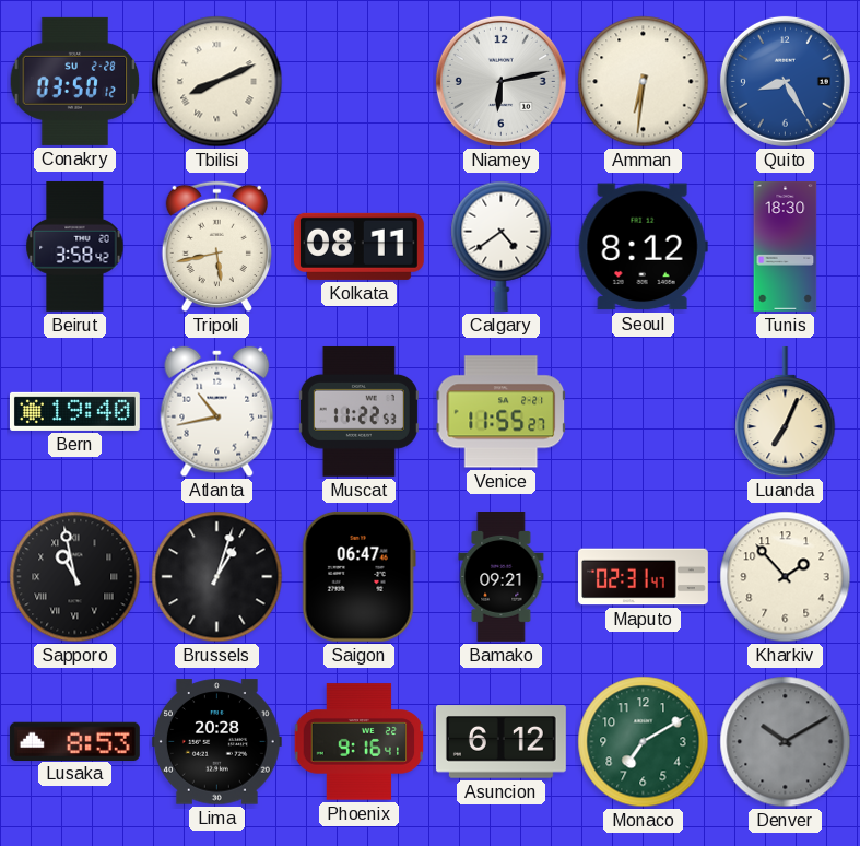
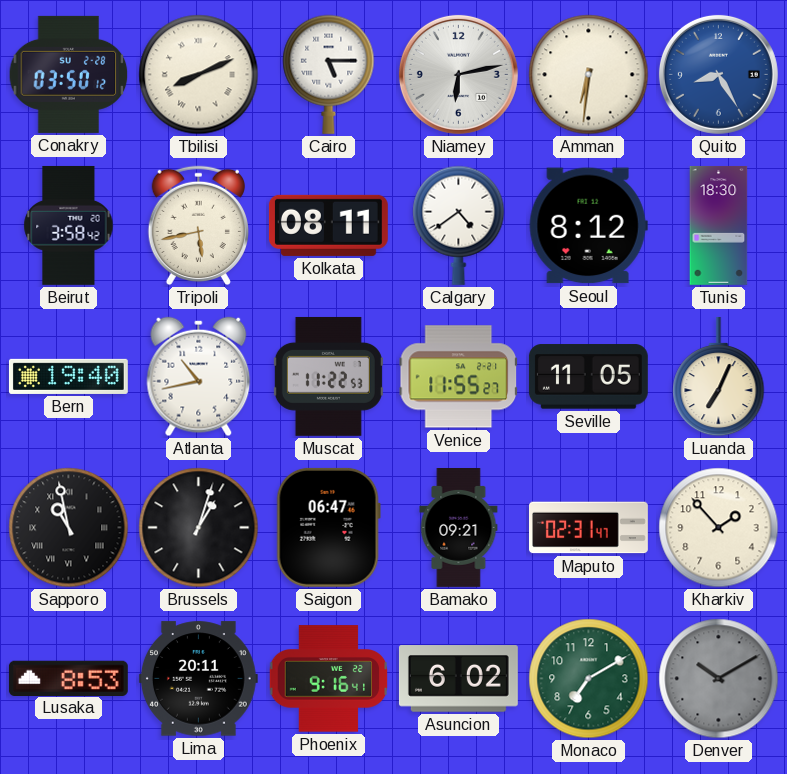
Cairo: none -> 5:15
Seville: none -> 11:05
Lima: 20:28 -> 20:11
Asuncion: 6:12 -> 6:02
